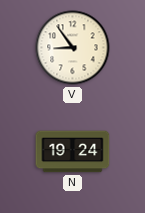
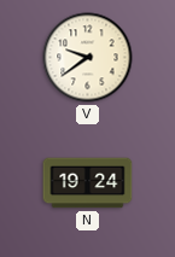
V: 8:54 -> 9:39
